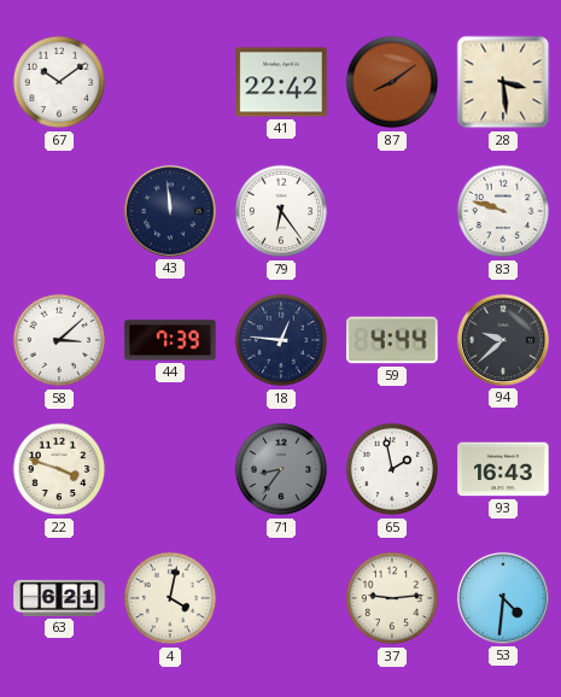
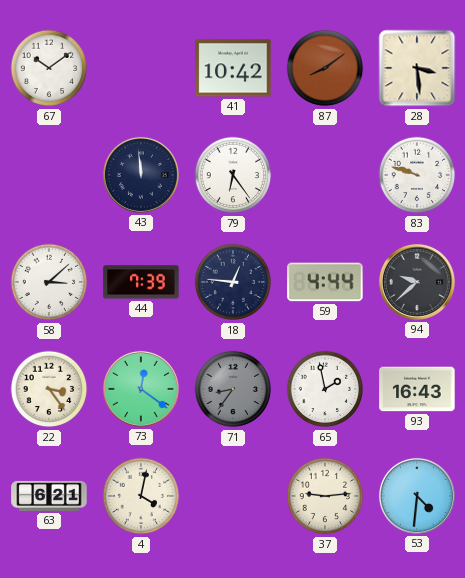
41: 22:42 -> 10:42
22: 3:48 -> 3:24
73: none -> 12:21
